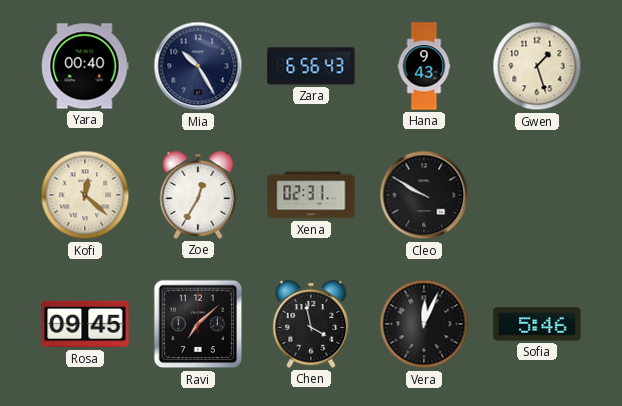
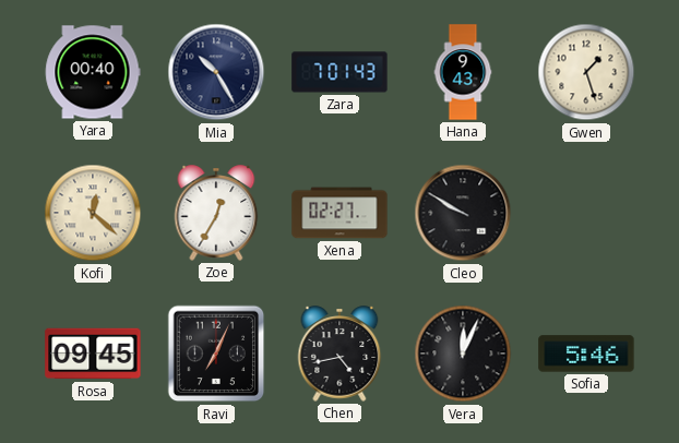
Zara: 6:56 -> 7:01
Xena: 02:31 -> 02:27
Ravi: 7:08 -> 7:04
Chen: 3:58 -> 4:43
